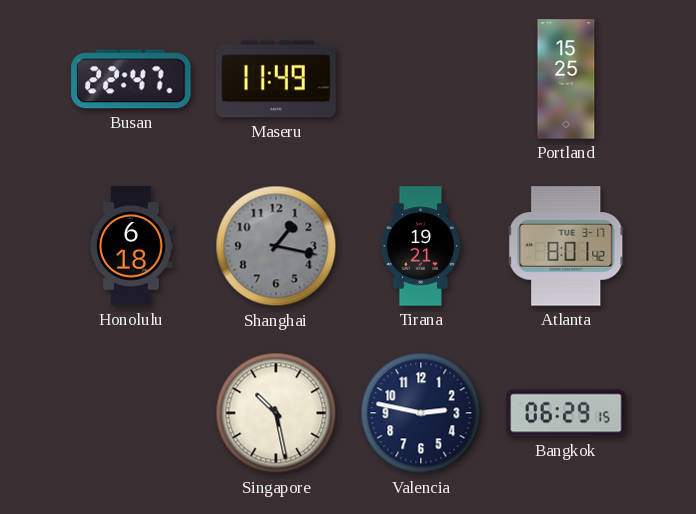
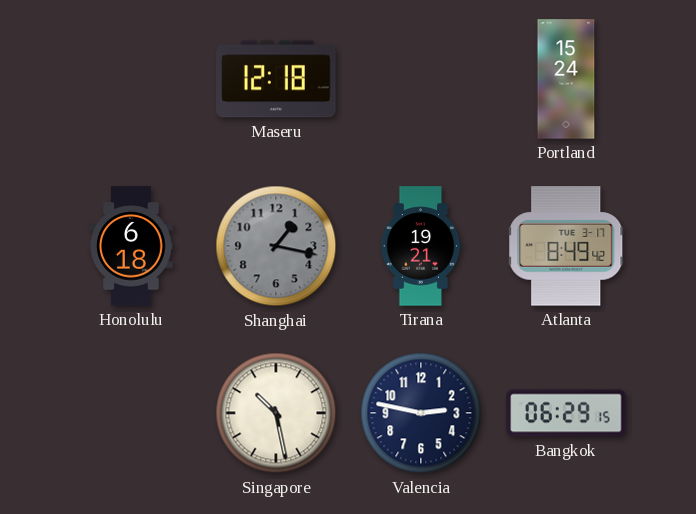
Busan: 22:47 -> none
Maseru: 11:49 -> 12:18
Portland: 15:25 -> 15:24
Atlanta: 8:01 -> 8:49
